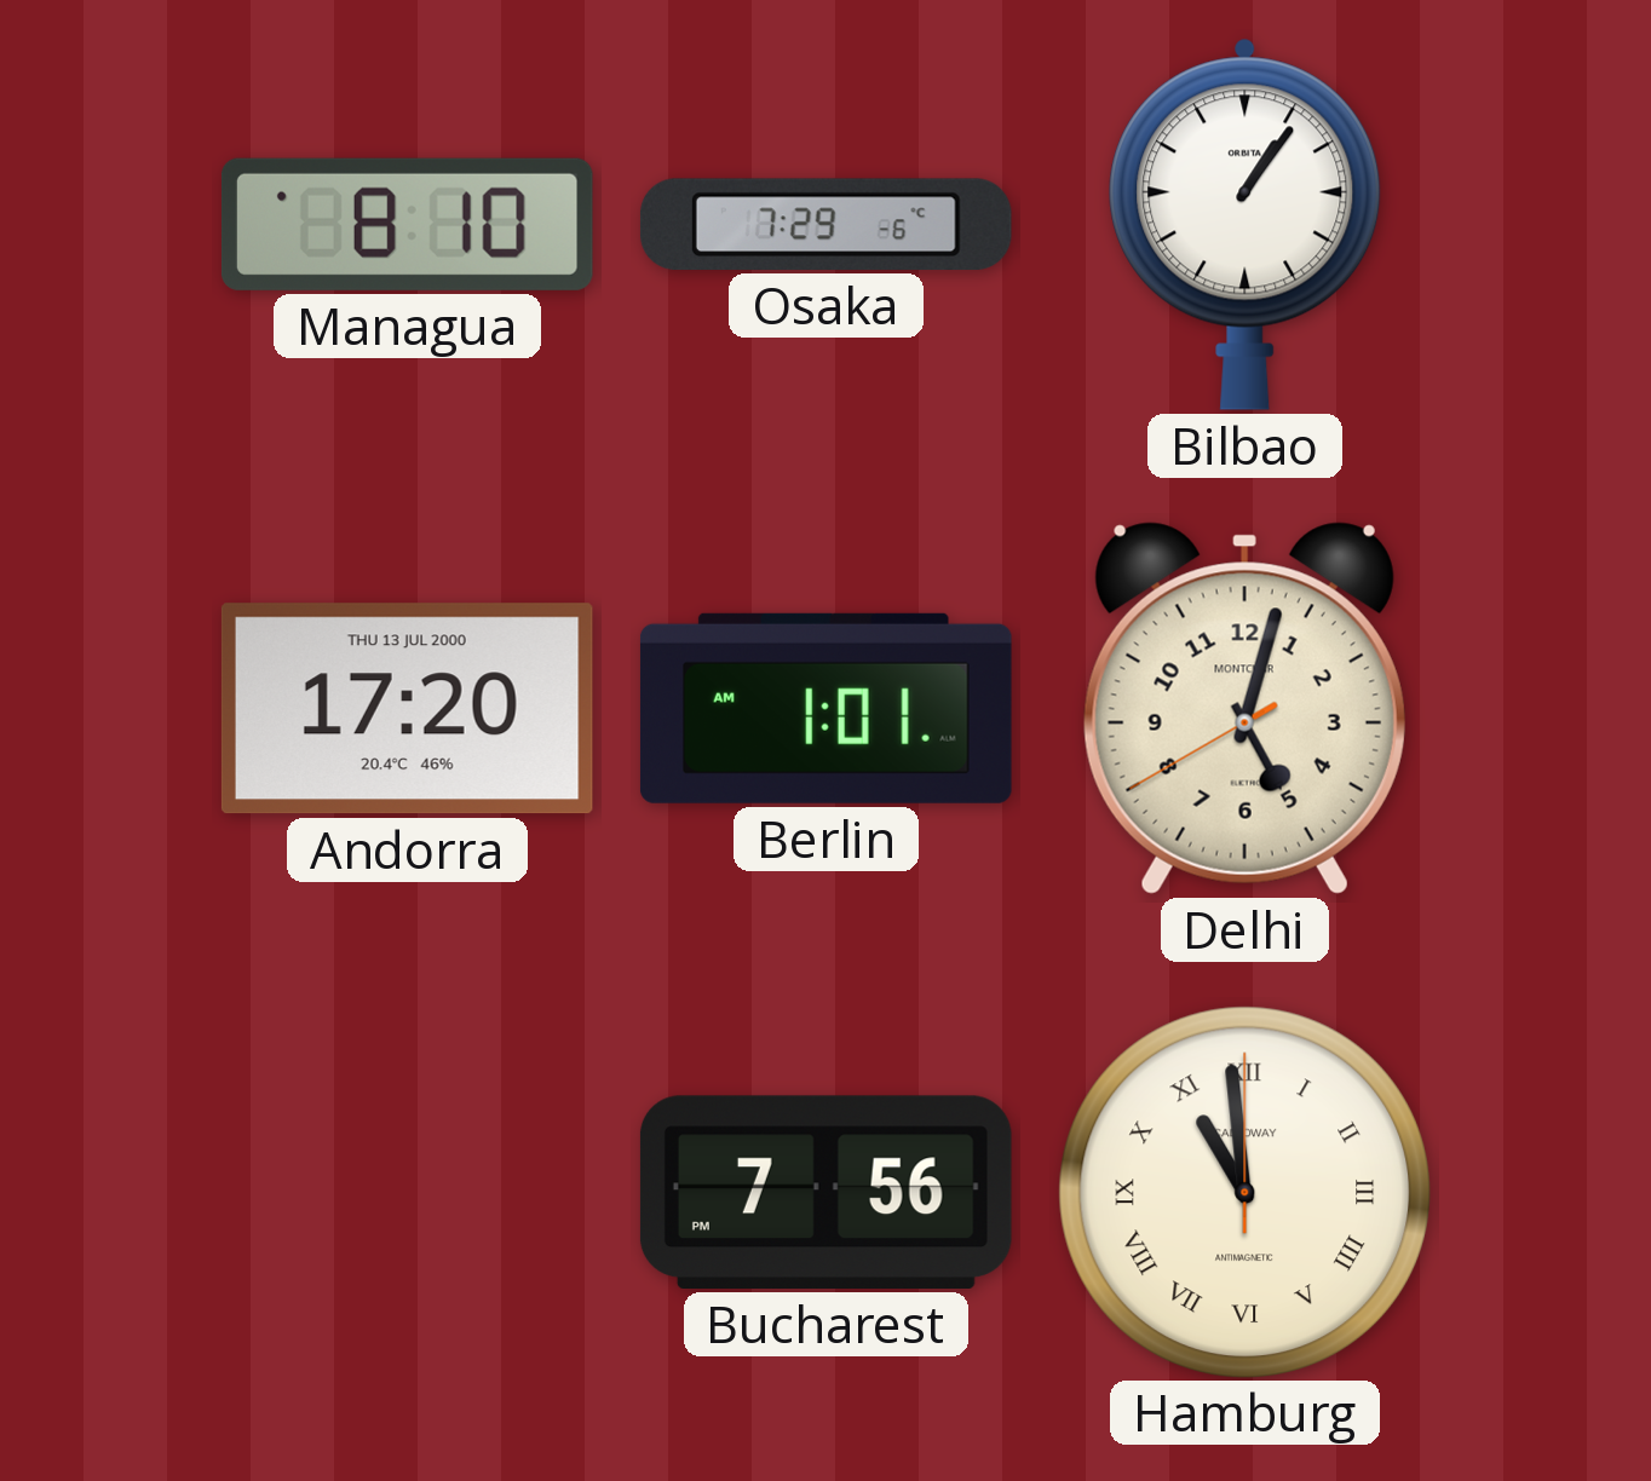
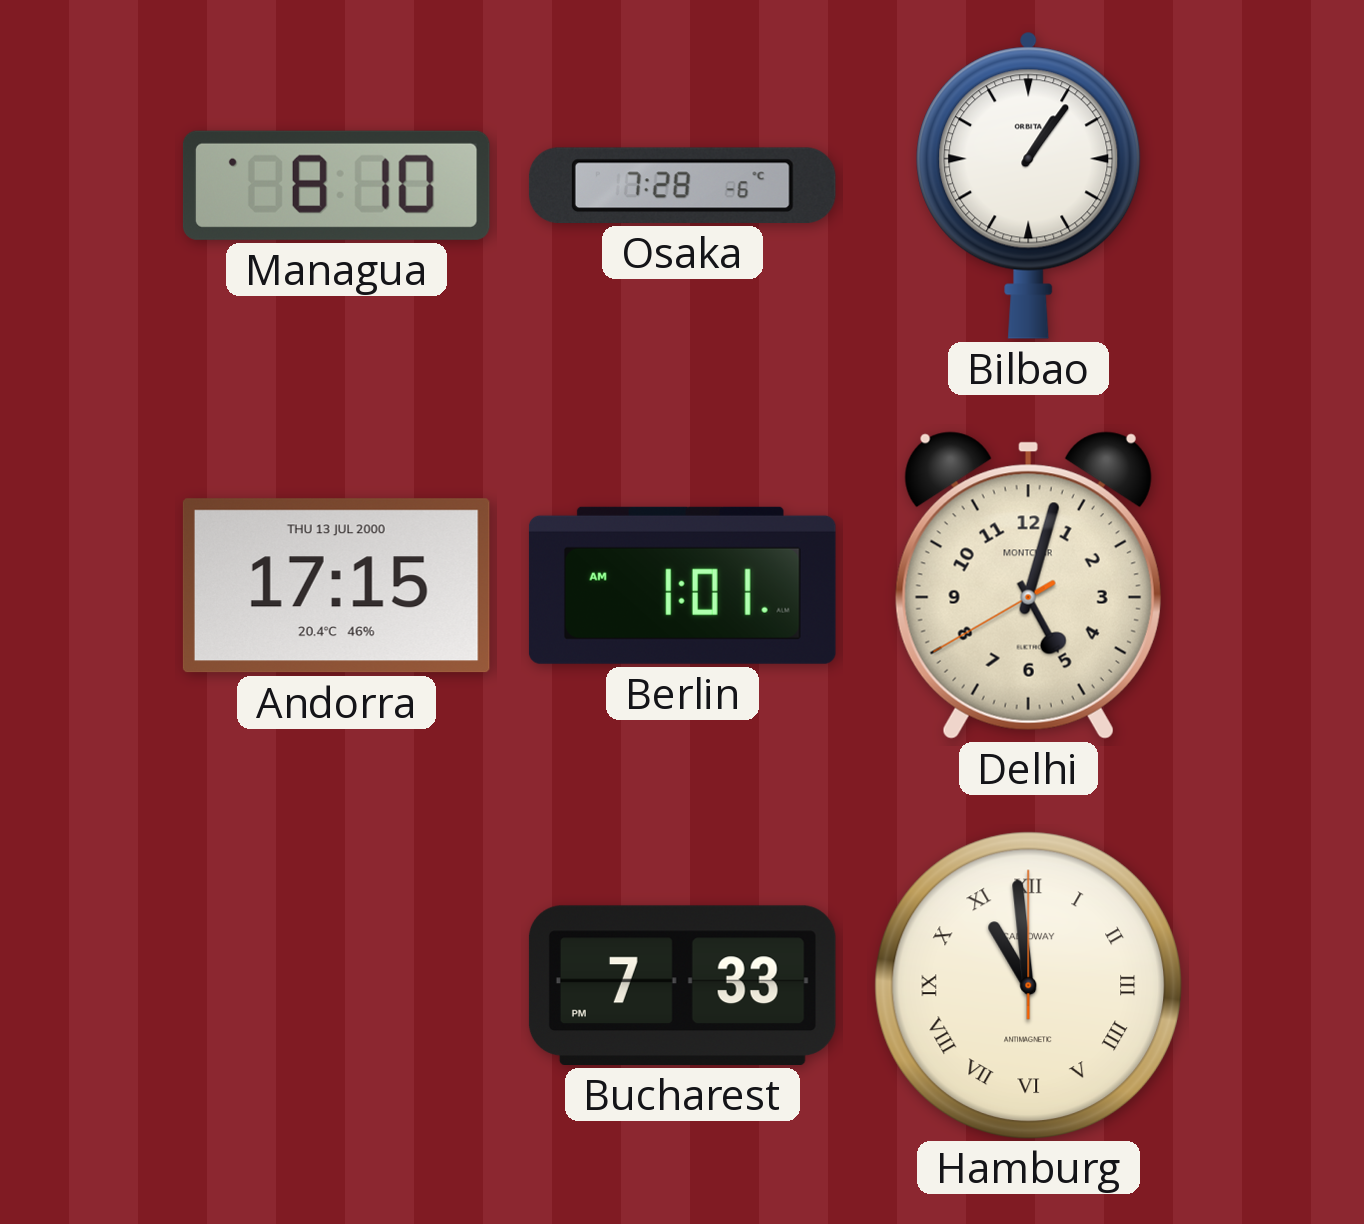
Osaka: 7:29 -> 7:28
Andorra: 17:20 -> 17:15
Bucharest: 7:56 -> 7:33
